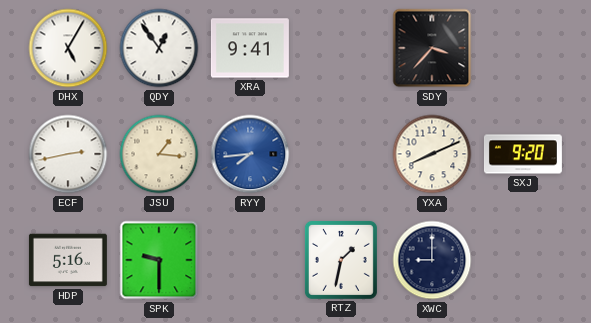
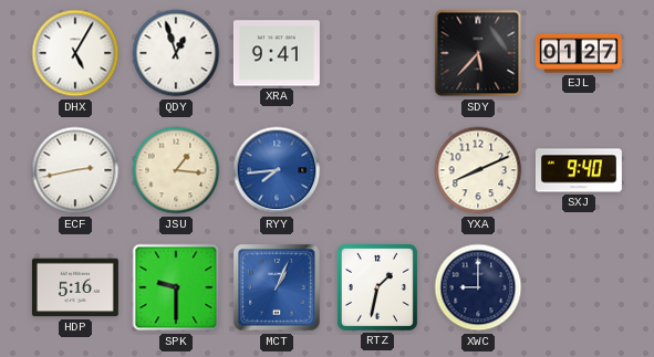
QDY: 12:54 -> 12:57
SDY: 3:37 -> 5:37
EJL: none -> 01:27
SXJ: 9:20 -> 9:40
MCT: none -> 1:04
